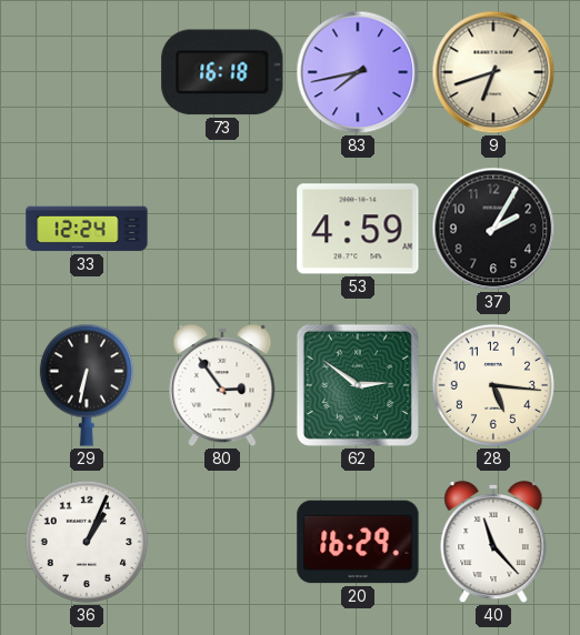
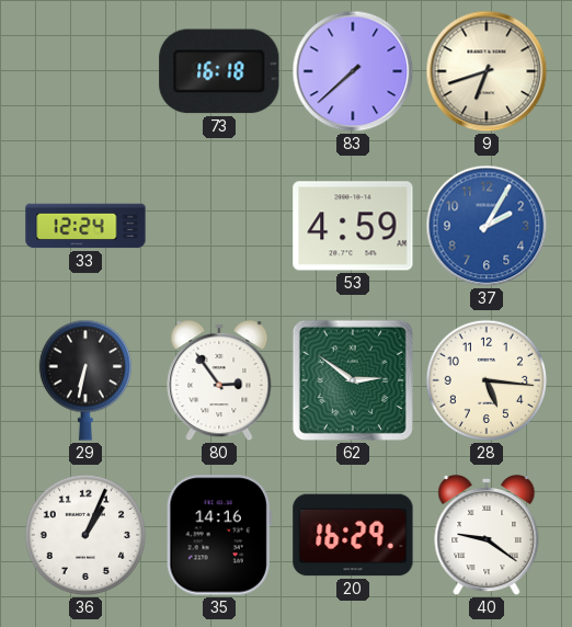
83: 7:43 -> 7:38
37 dial: black -> blue
35: none -> 14:16
40: 11:23 -> 9:21
